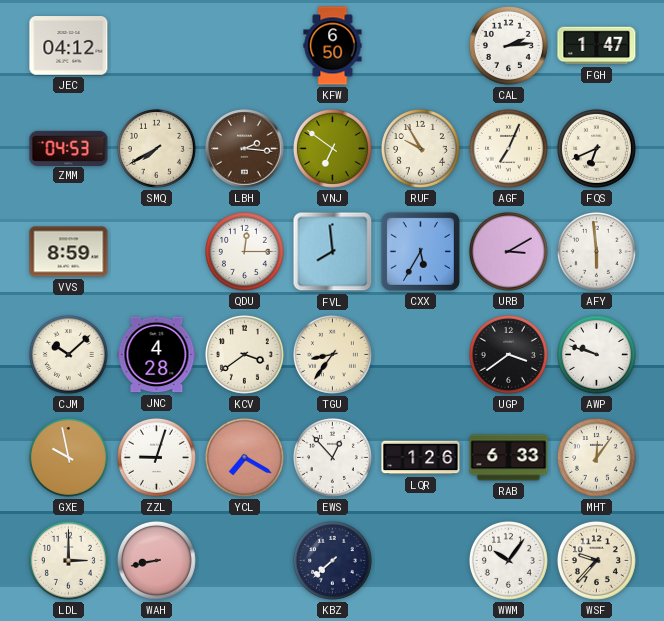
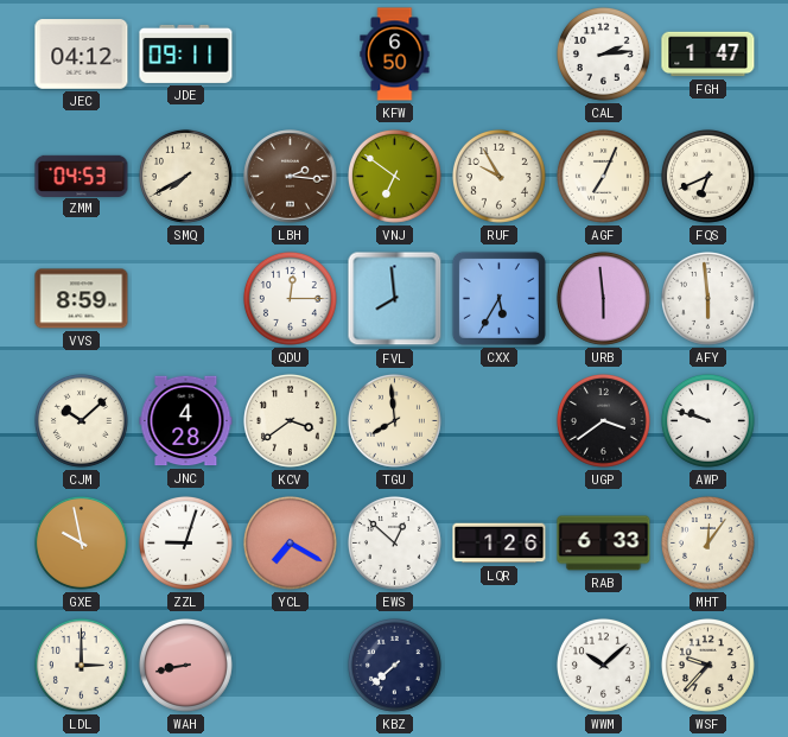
JDE: none -> 09:11
URB: 3:10 -> 5:59
TGU: 8:36 -> 7:59
EWS: 12:53 -> 12:52
WWM: 10:06 -> 10:08
